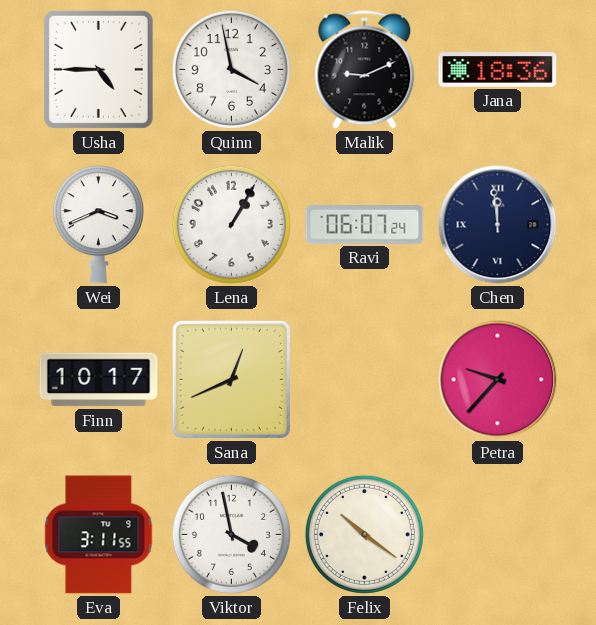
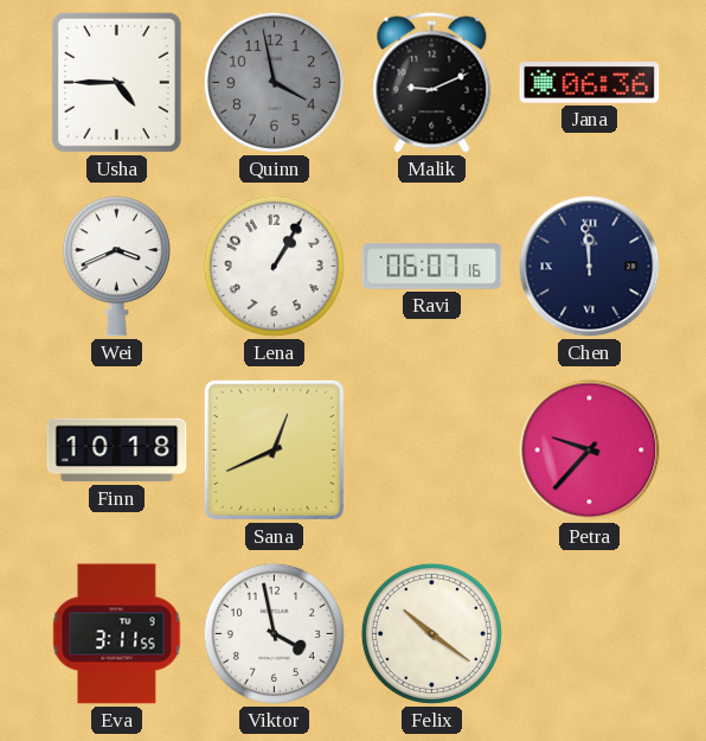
Quinn dial: white -> grey
Jana: 18:36 -> 06:36
Ravi: 06:07:24 -> 06:07:16
Finn: 10:17 -> 10:18
